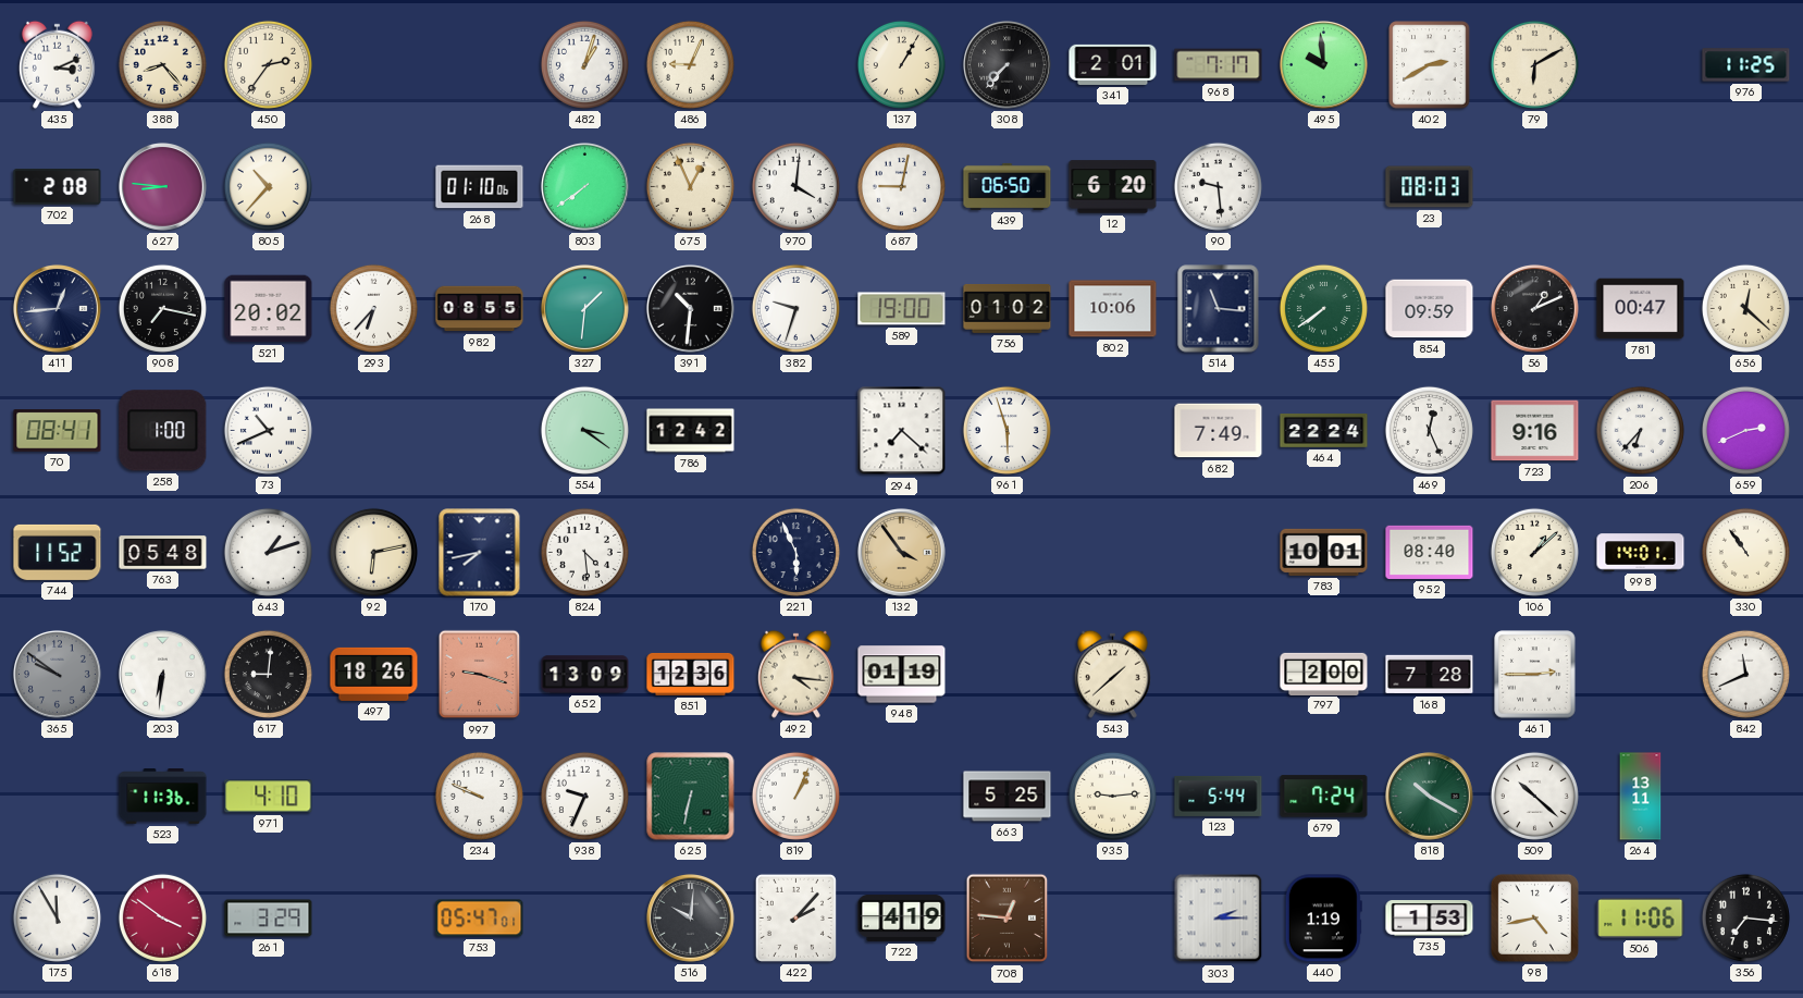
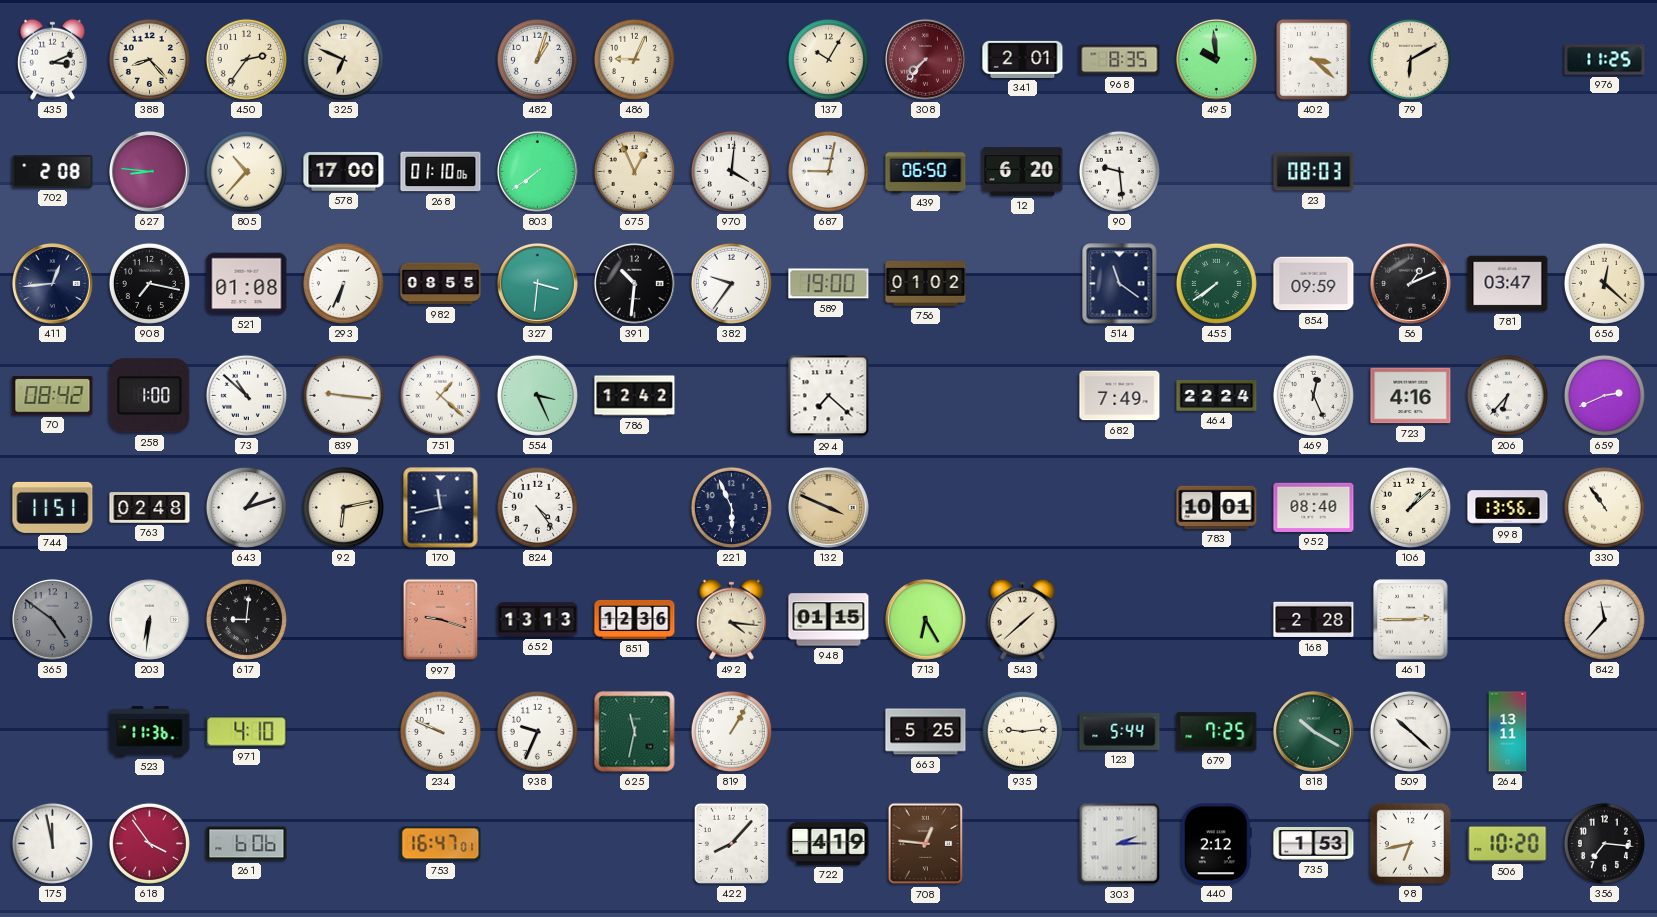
325: none -> 6:49
137: 1:05 -> 10:05
308 dial: black -> burgundy
968: 7:17 -> 8:35
402: 2:40 -> 3:22
578: none -> 17:00
521: 20:02 -> 01:08
293: 6:37 -> 6:34
327: 1:31 -> 3:31
382: 9:33 -> 9:36
802: 10:06 -> none
514: 11:16 -> 11:21
781: 00:47 -> 03:47
70: 08:41 -> 08:42
73: 10:41 -> 10:52
839: none -> 9:16
751: none -> 1:22
554: 3:21 -> 3:26
961: 5:57 -> none
723: 9:16 -> 4:16
744: 11:52 -> 11:51
763: 05:48 -> 02:48
170: 7:43 -> 11:43
824: 4:29 -> 4:24
132: 3:54 -> 3:49
998: 14:01 -> 13:56
365: 9:51 -> 4:51
497: 18:26 -> none
652: 13:09 -> 13:13
948: 01:19 -> 01:15
713: none -> 6:25
797: 2:00 -> none
168: 7:28 -> 2:28
842: 11:41 -> 11:37
625: 6:32 -> 11:32
819: 1:04 -> 1:05
679: 7:24 -> 7:25
175: 11:55 -> 11:58
618: 3:51 -> 3:54
261: 3:29 -> 6:06
753: 05:47 -> 16:47
516: 10:01 -> none
422: 2:07 -> 8:07
440: 1:19 -> 2:12
98: 4:43 -> 6:43
506: 11:06 -> 10:20
